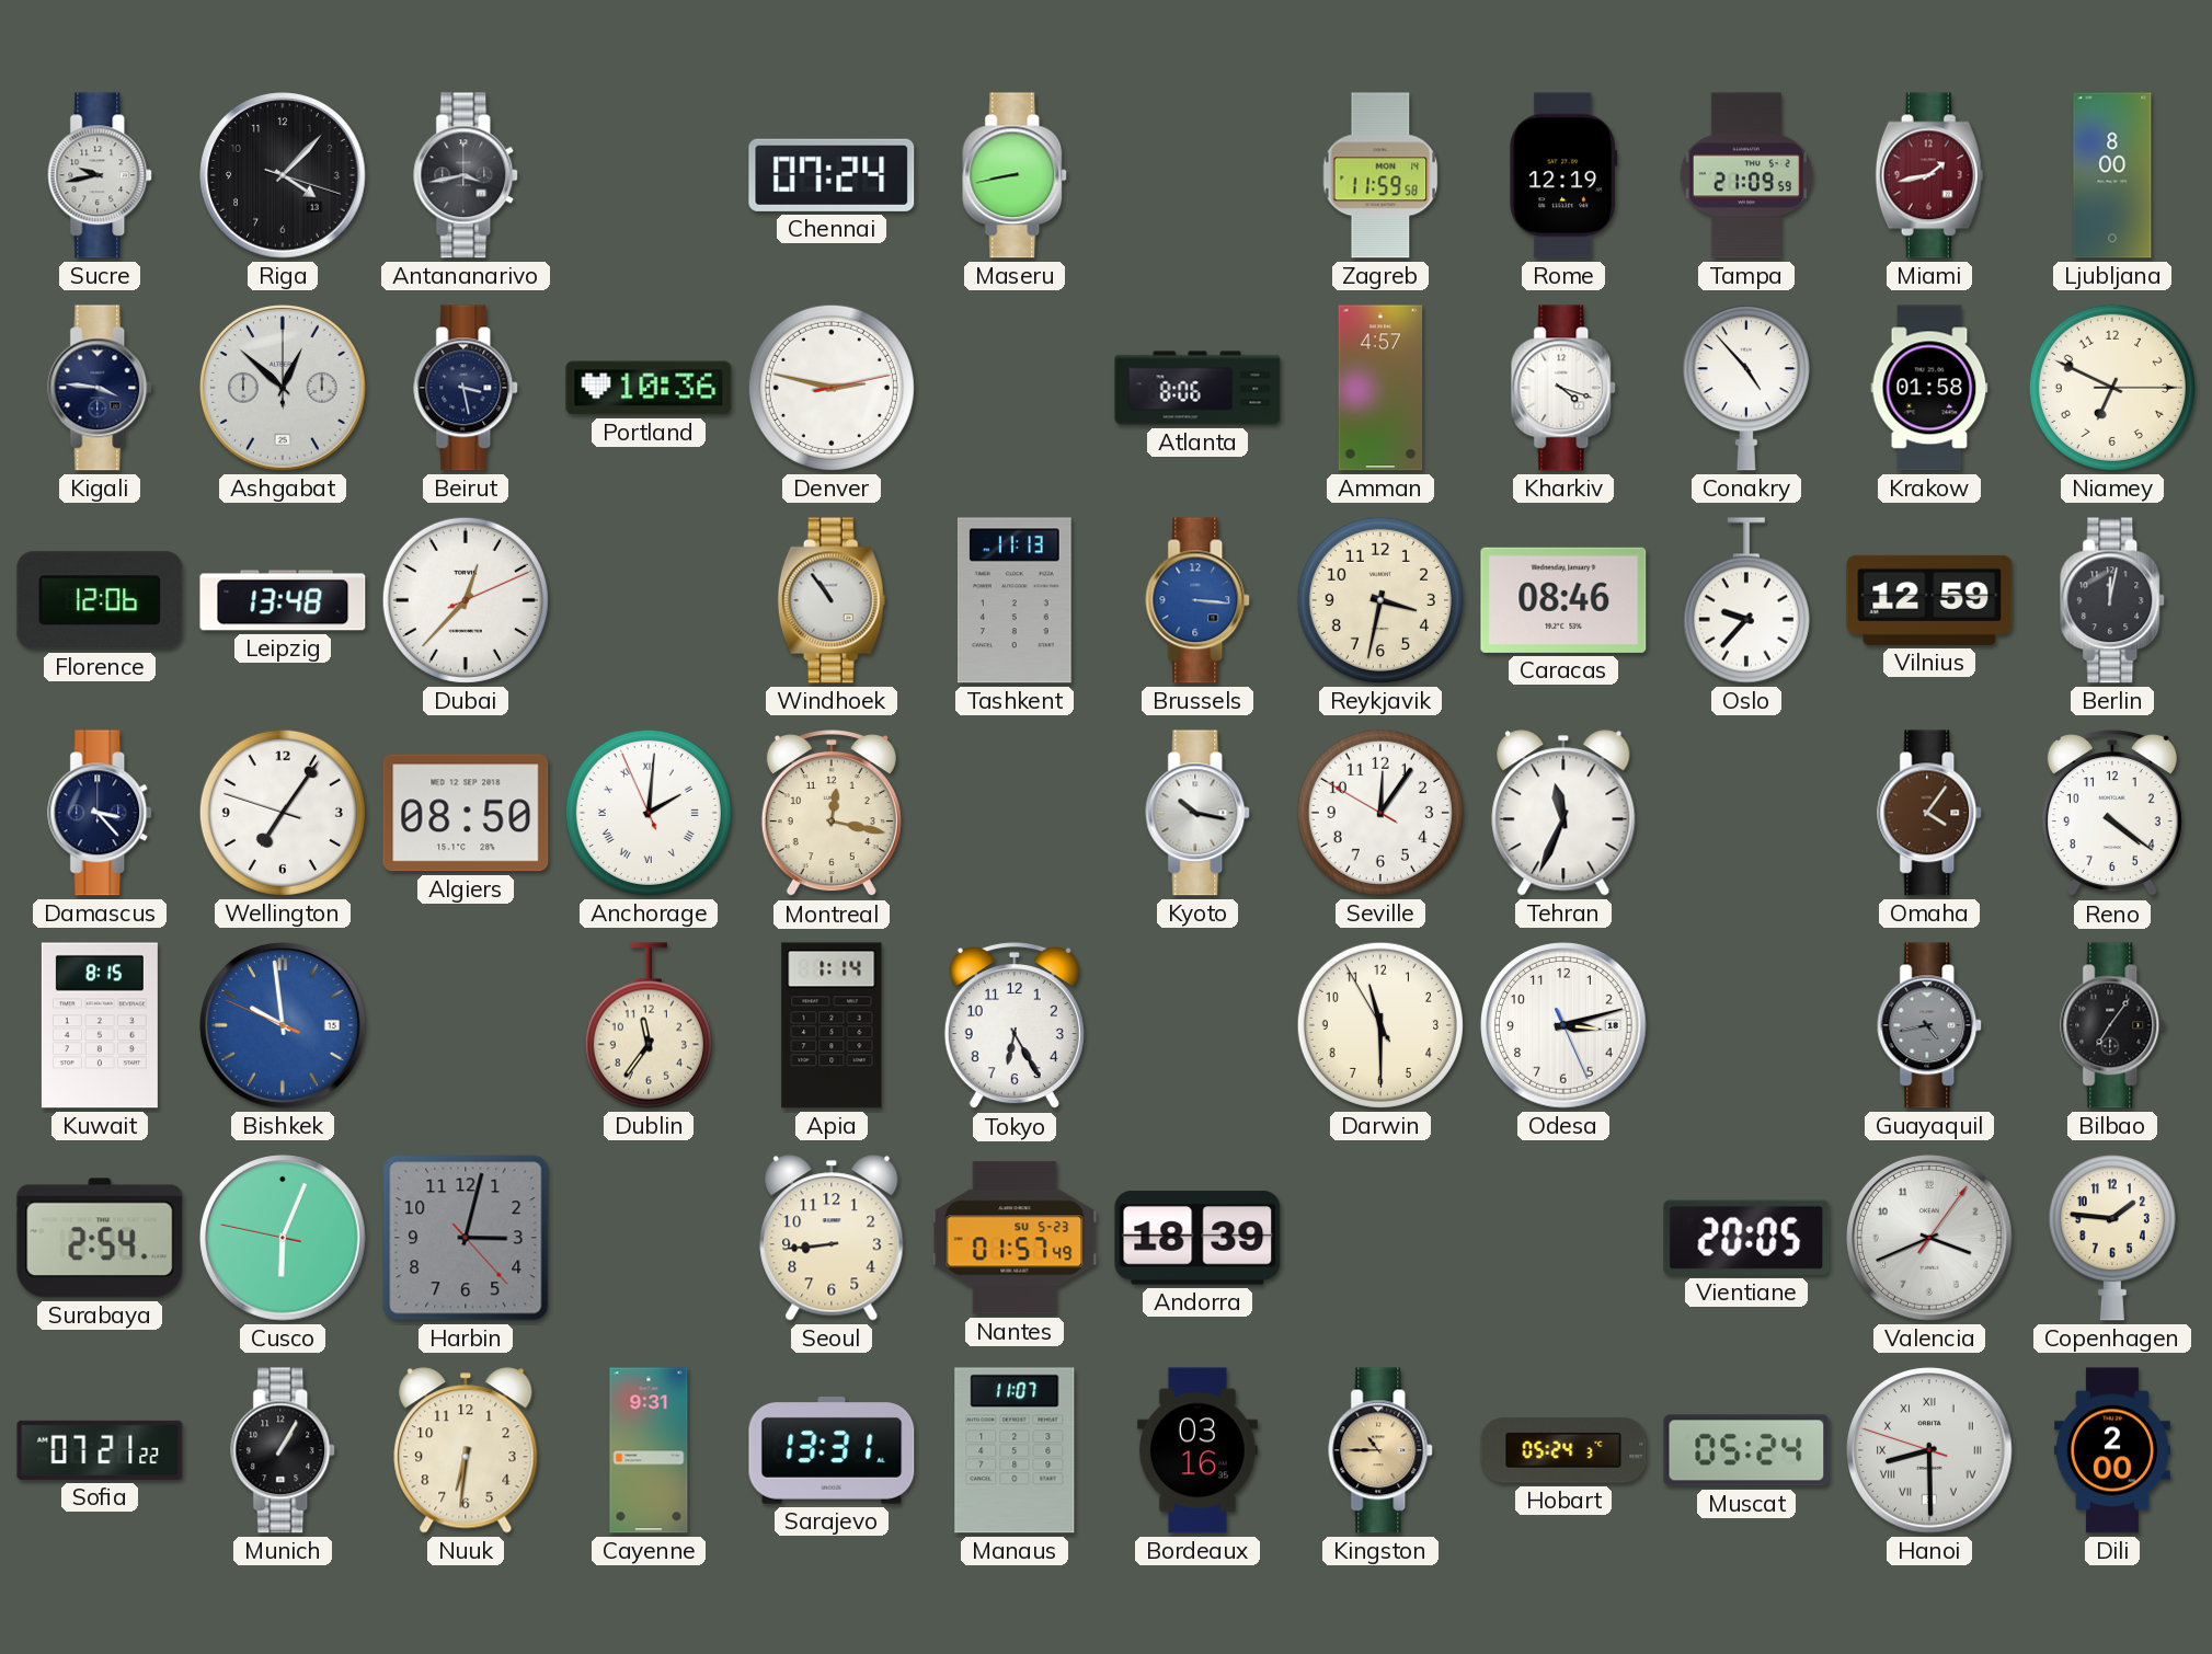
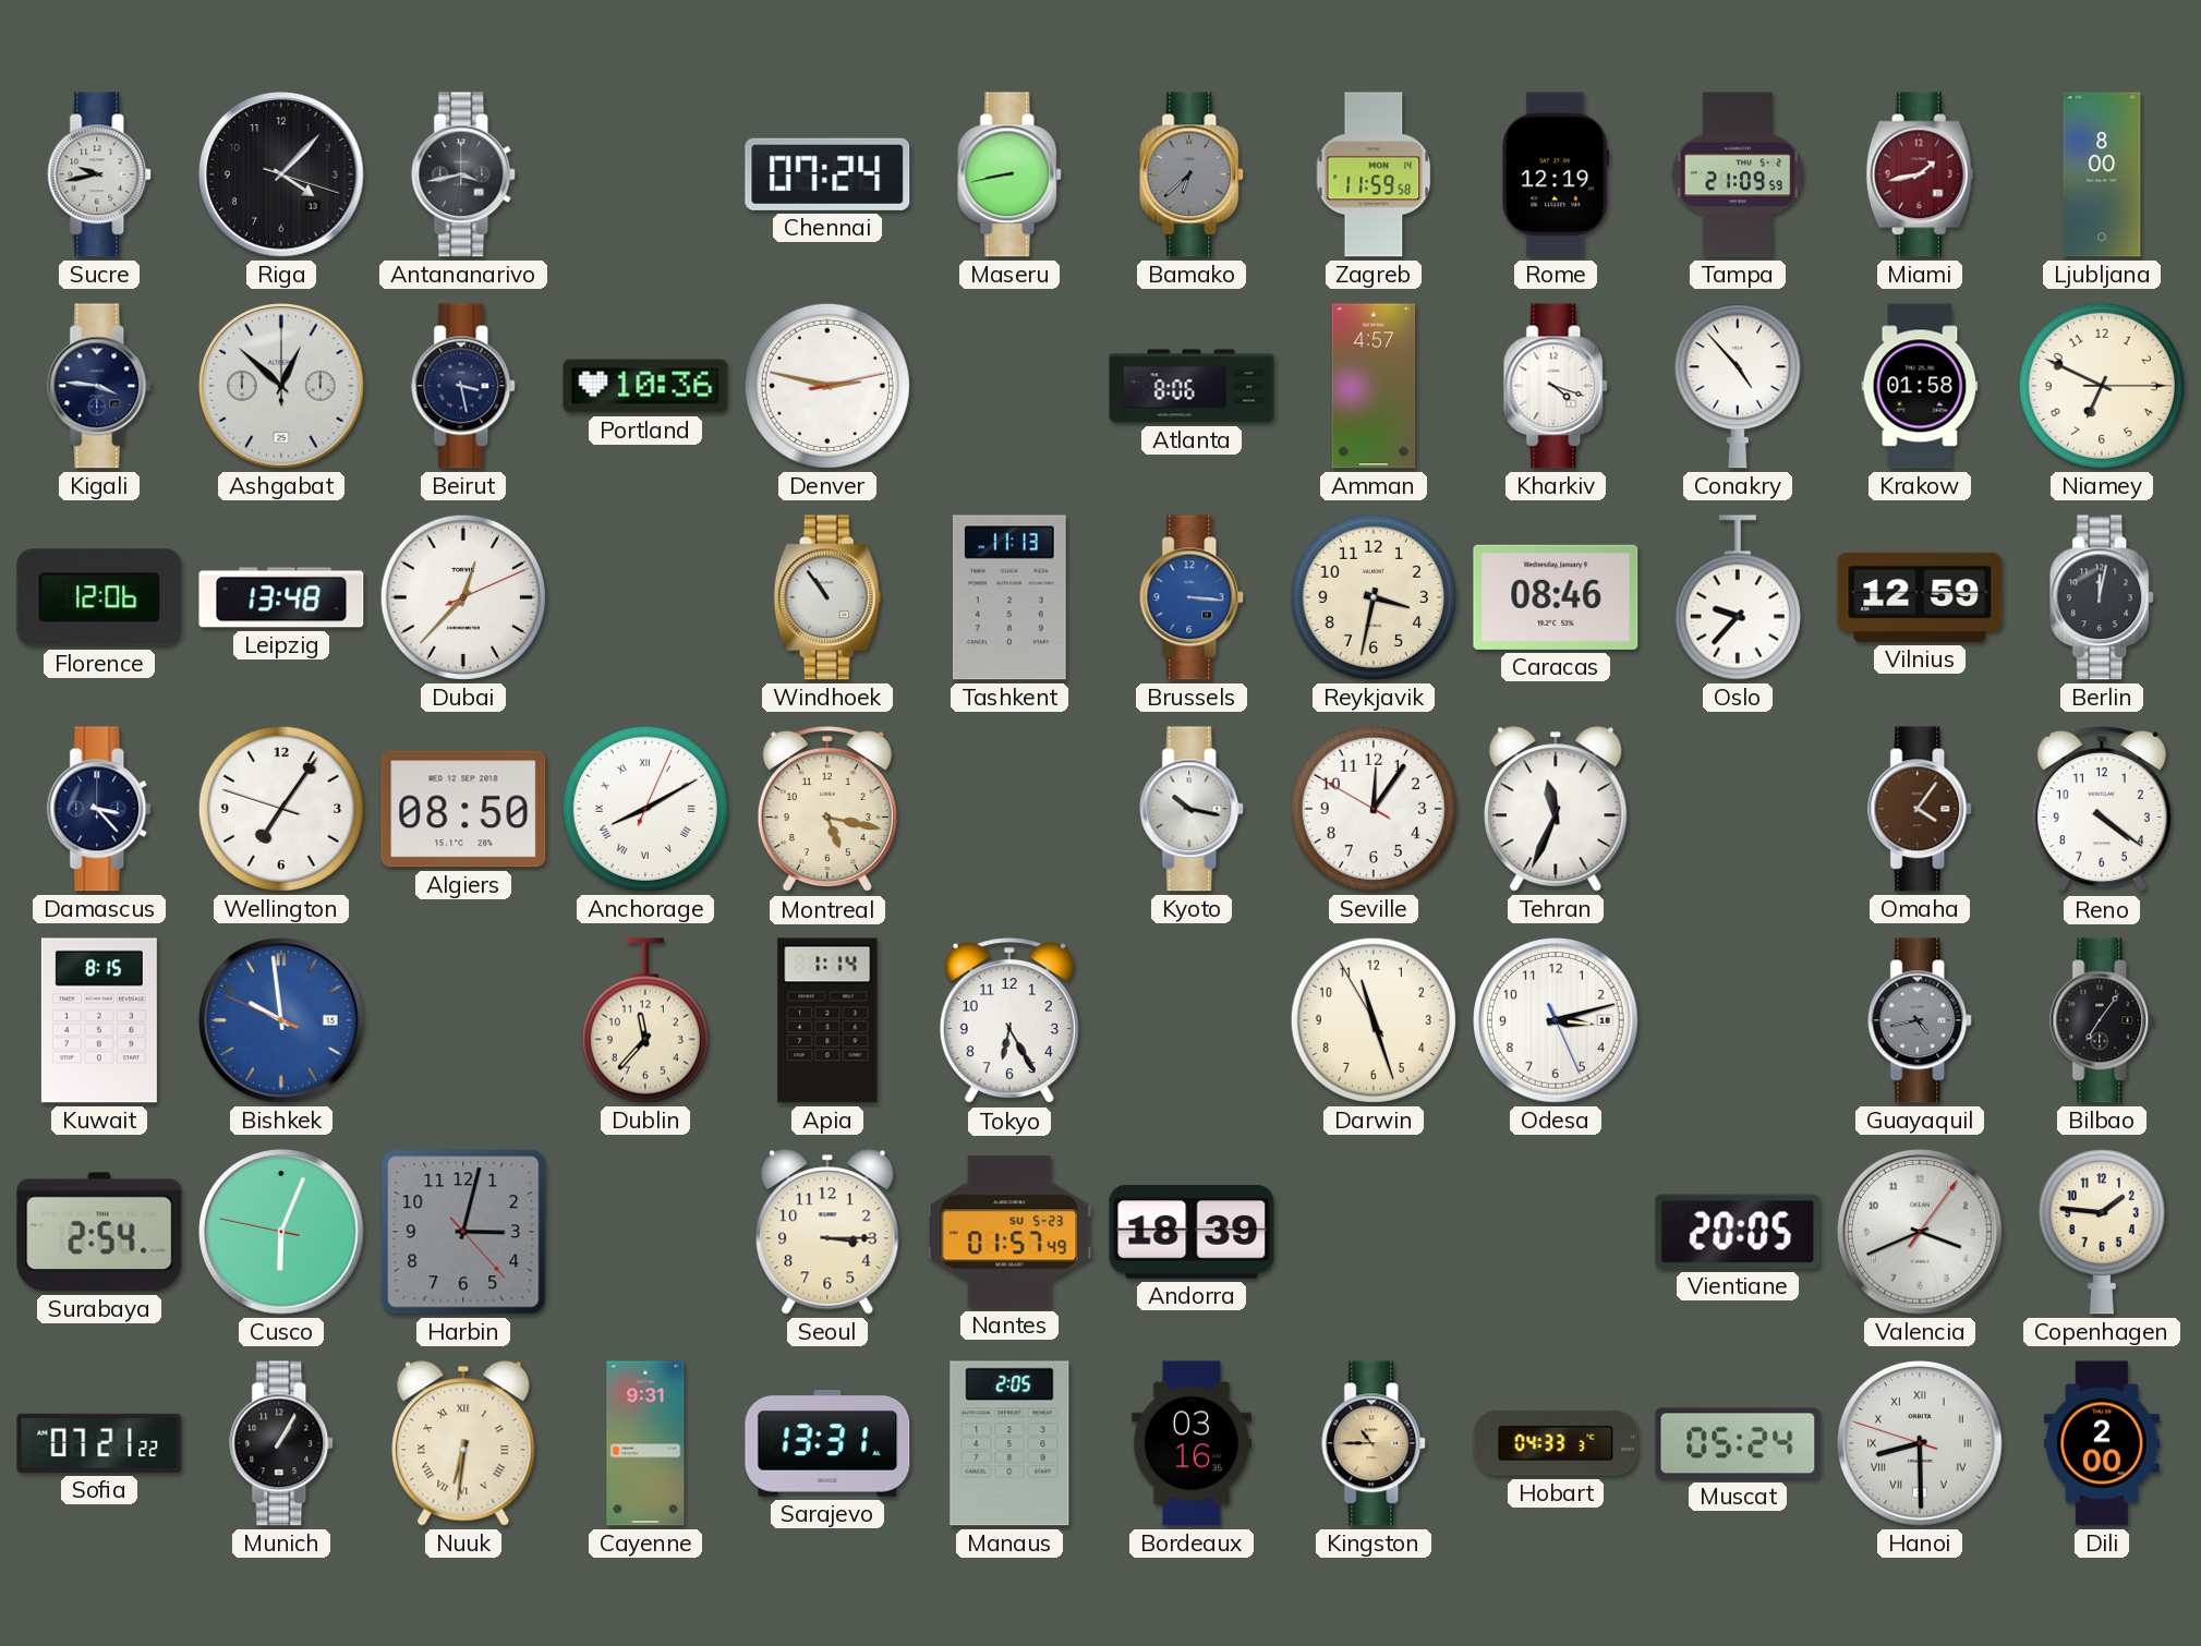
Bamako: none -> 6:38
Anchorage: 2:00 -> 8:10
Montreal: 12:17 -> 5:17
Dublin: 11:36 -> 11:37
Darwin: 11:29 -> 11:26
Seoul: 8:44 -> 3:15
Nuuk numerals: Arabic -> Roman
Manaus: 11:07 -> 2:05
Hobart: 05:24 -> 04:33
